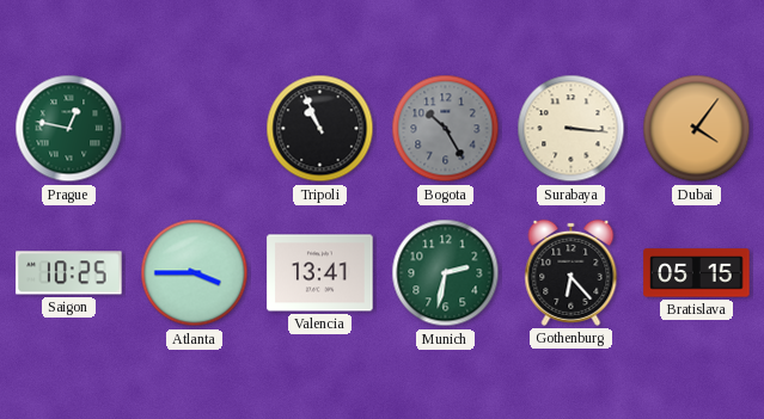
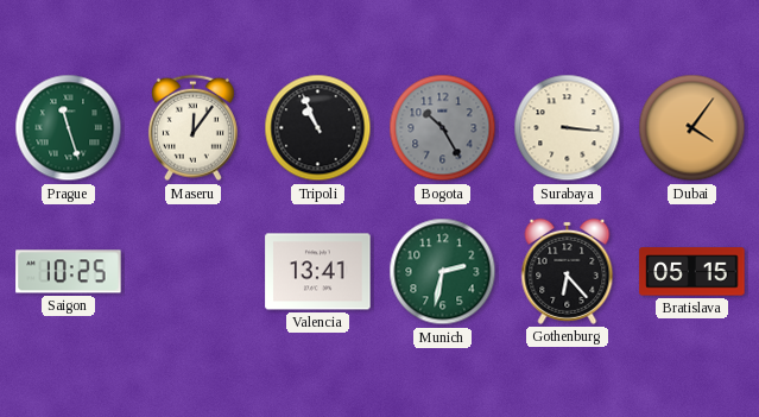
Prague: 12:47 -> 11:27
Maseru: none -> 12:06
Atlanta: 3:45 -> none
